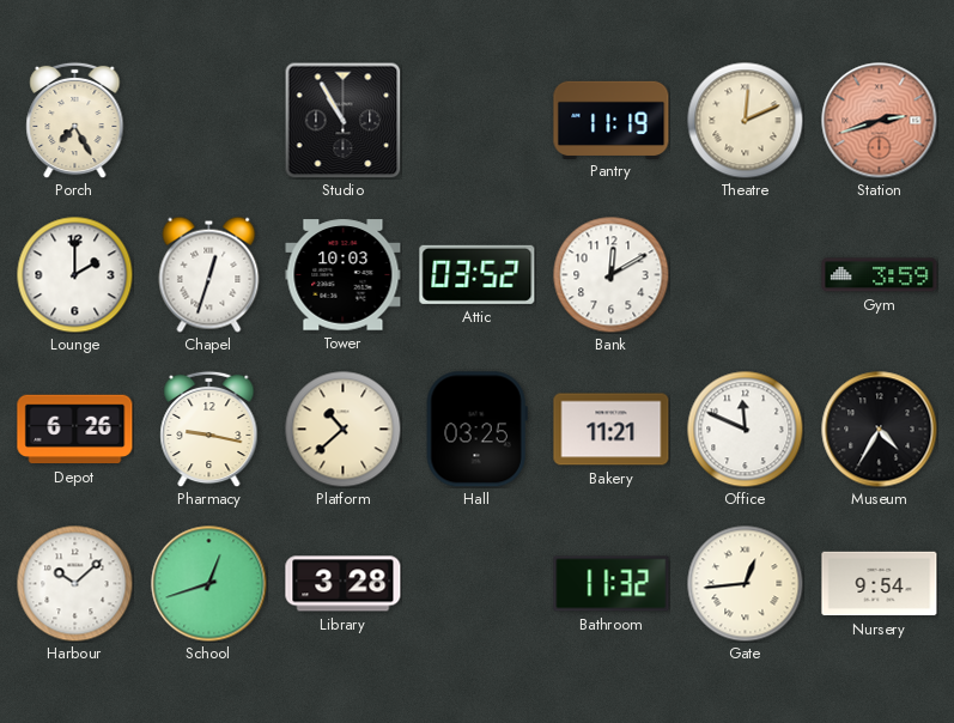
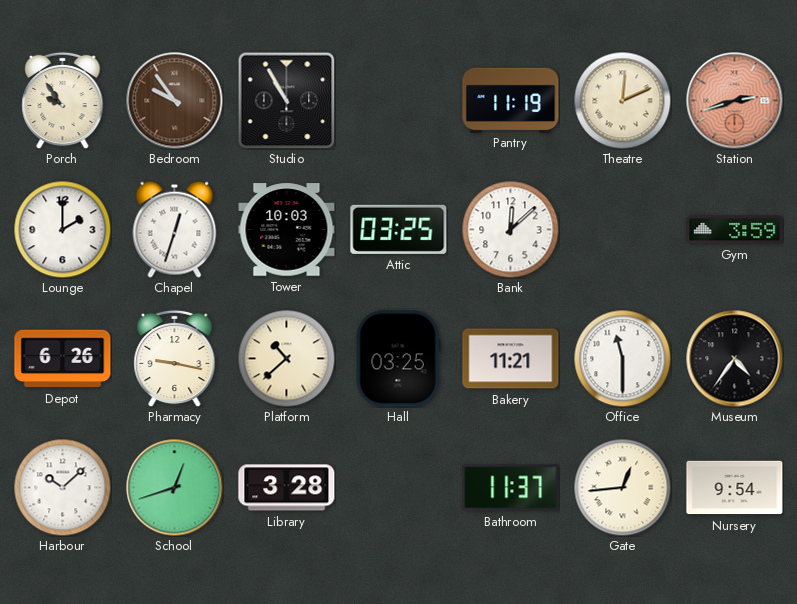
Porch: 7:25 -> 9:54
Bedroom: none -> 9:54
Attic: 03:52 -> 03:25
Bank: 12:10 -> 12:08
Office: 11:49 -> 11:30
Museum: 4:35 -> 4:36
Bathroom: 11:32 -> 11:37
